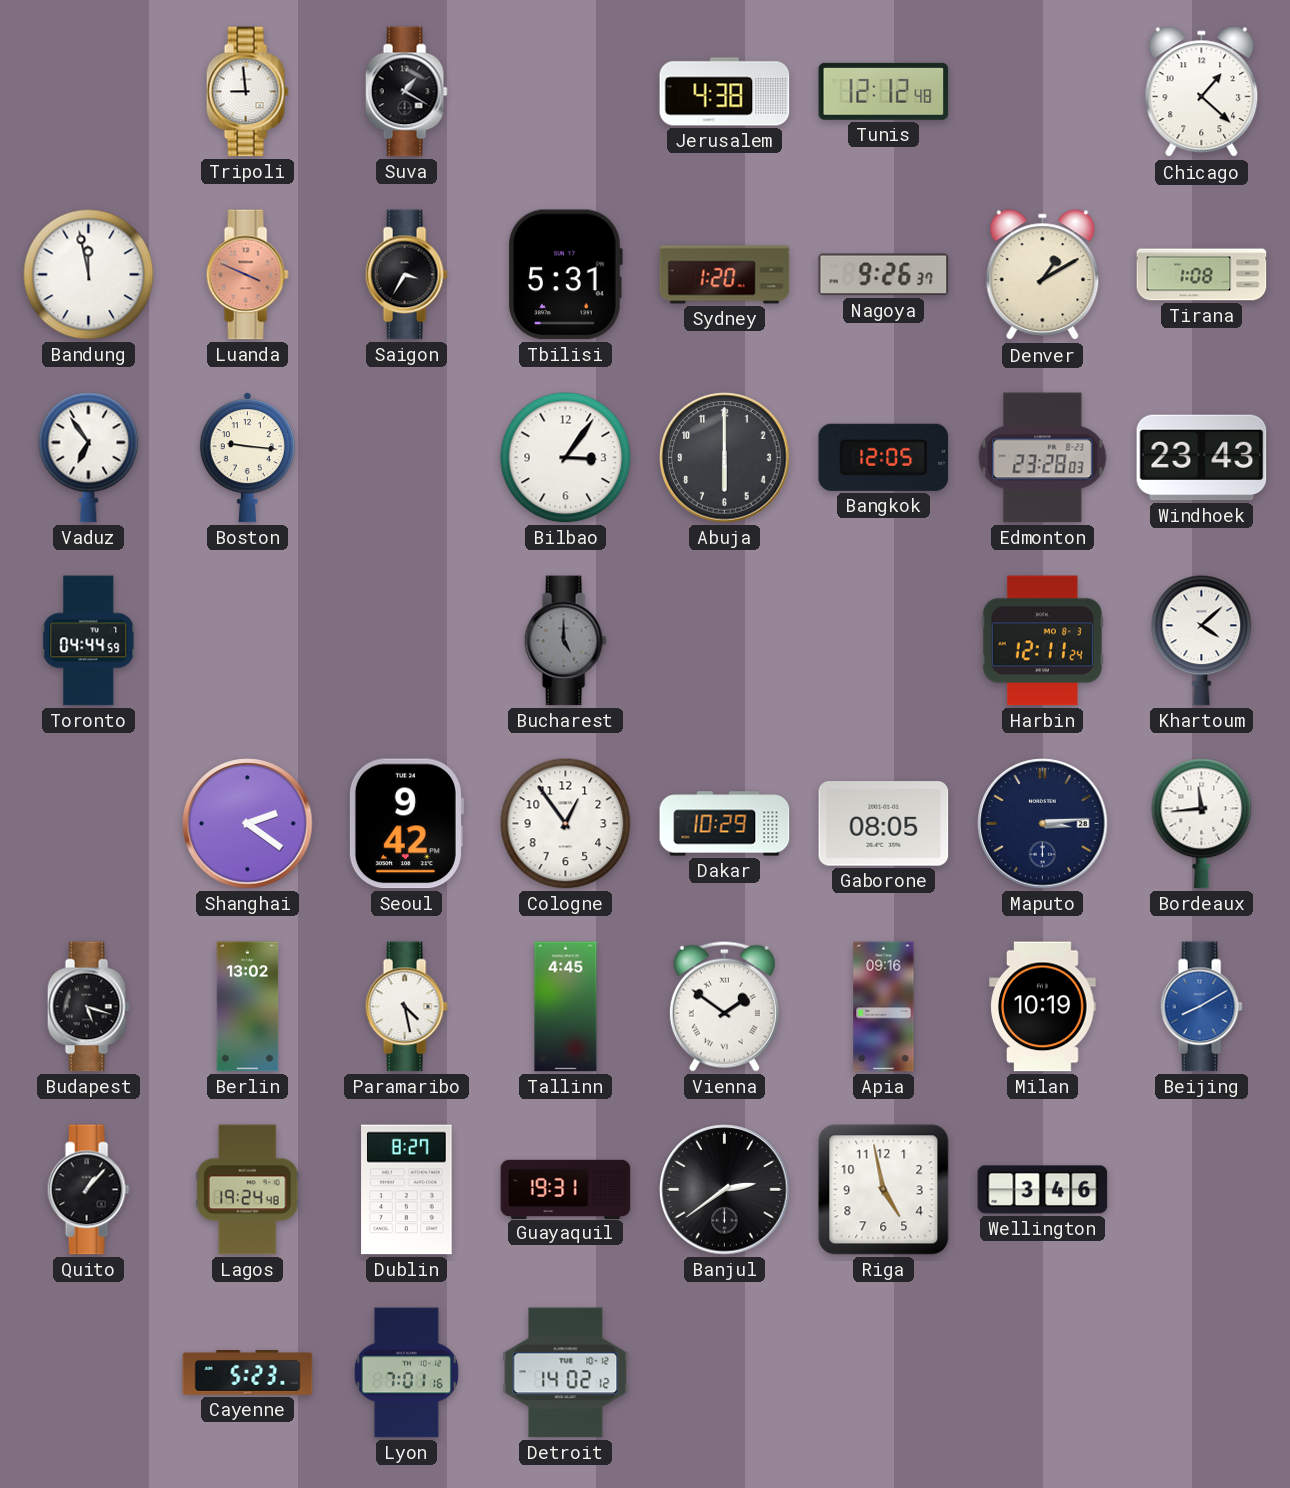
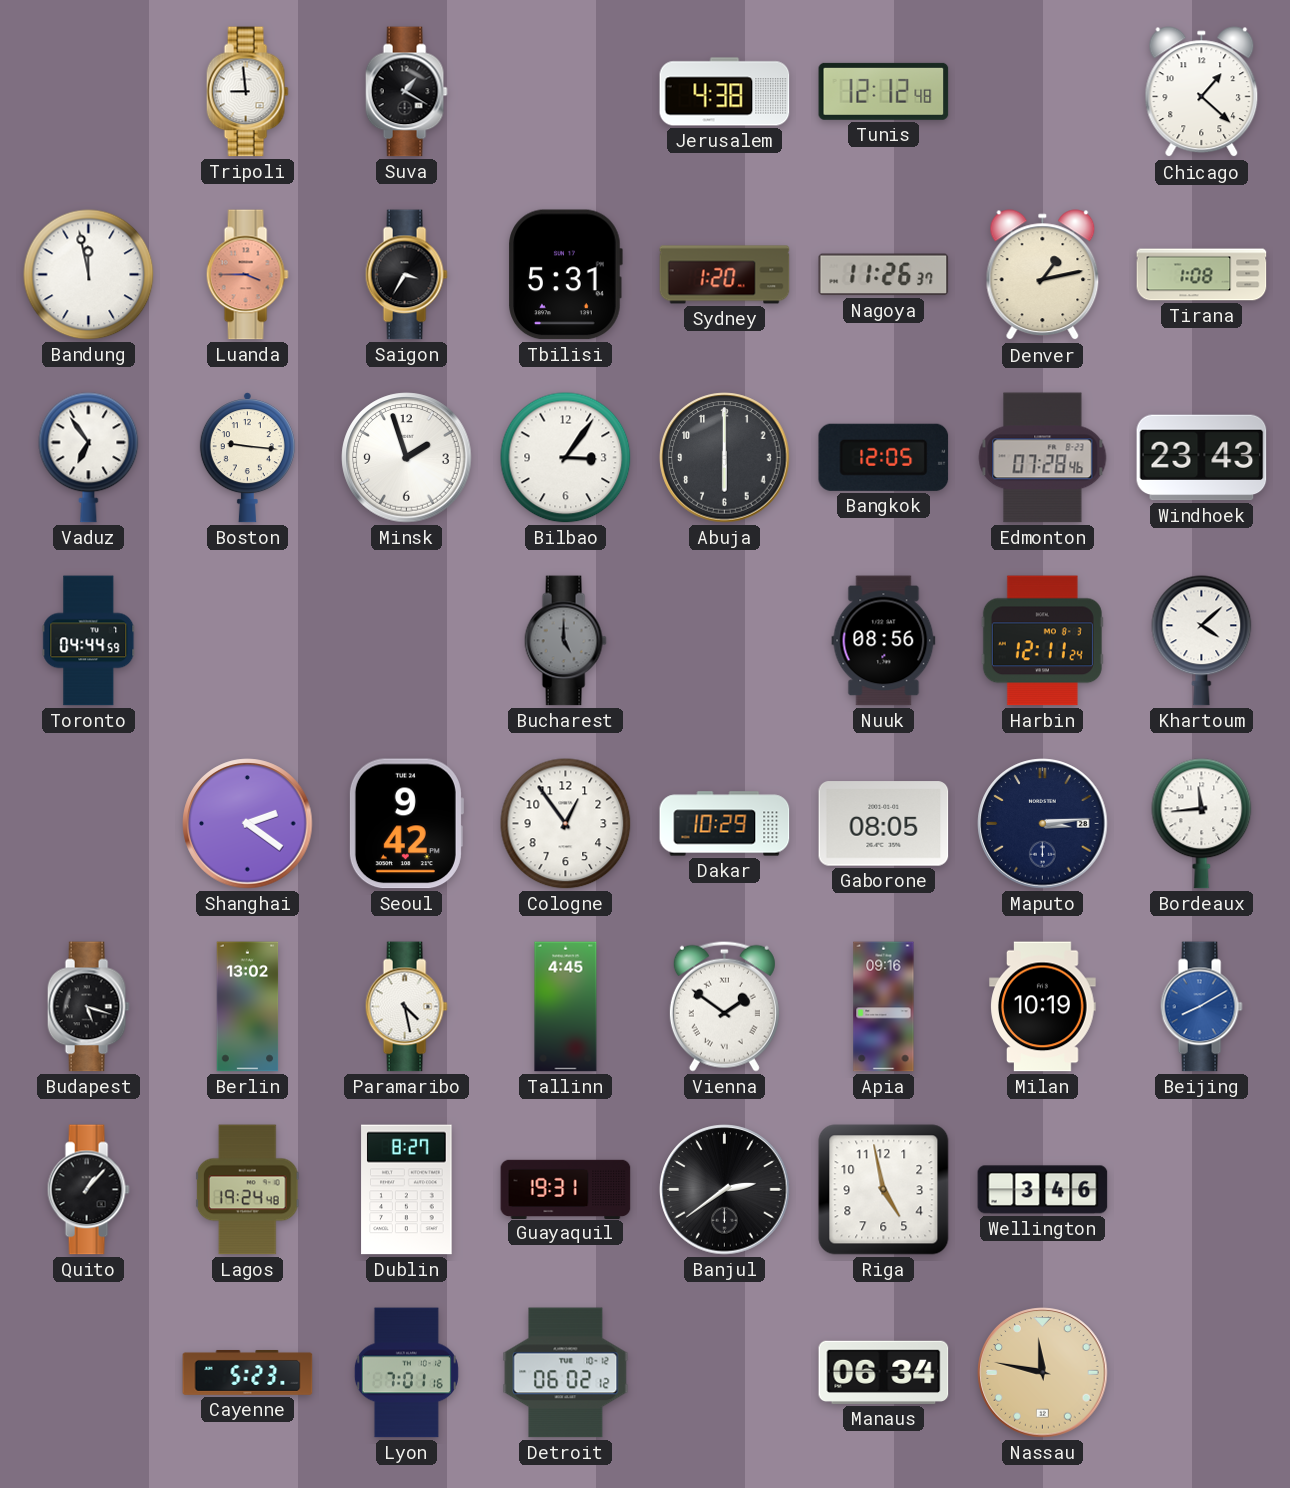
Luanda: 3:49 -> 3:45
Nagoya: 9:26 -> 11:26
Denver: 1:10 -> 1:13
Minsk: none -> 1:57
Edmonton: 23:28 -> 07:28
Nuuk: none -> 08:56
Detroit: 14:02 -> 06:02
Manaus: none -> 06:34
Nassau: none -> 11:47
